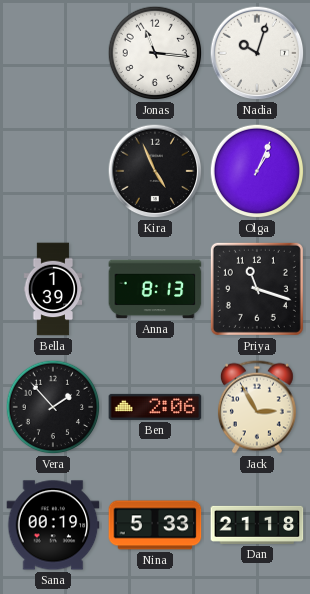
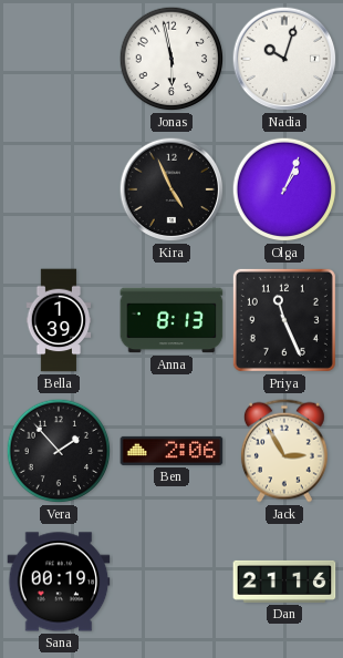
Jonas: 11:16 -> 5:58
Priya: 11:18 -> 11:26
Nina: 5:33 -> none
Dan: 21:18 -> 21:16
